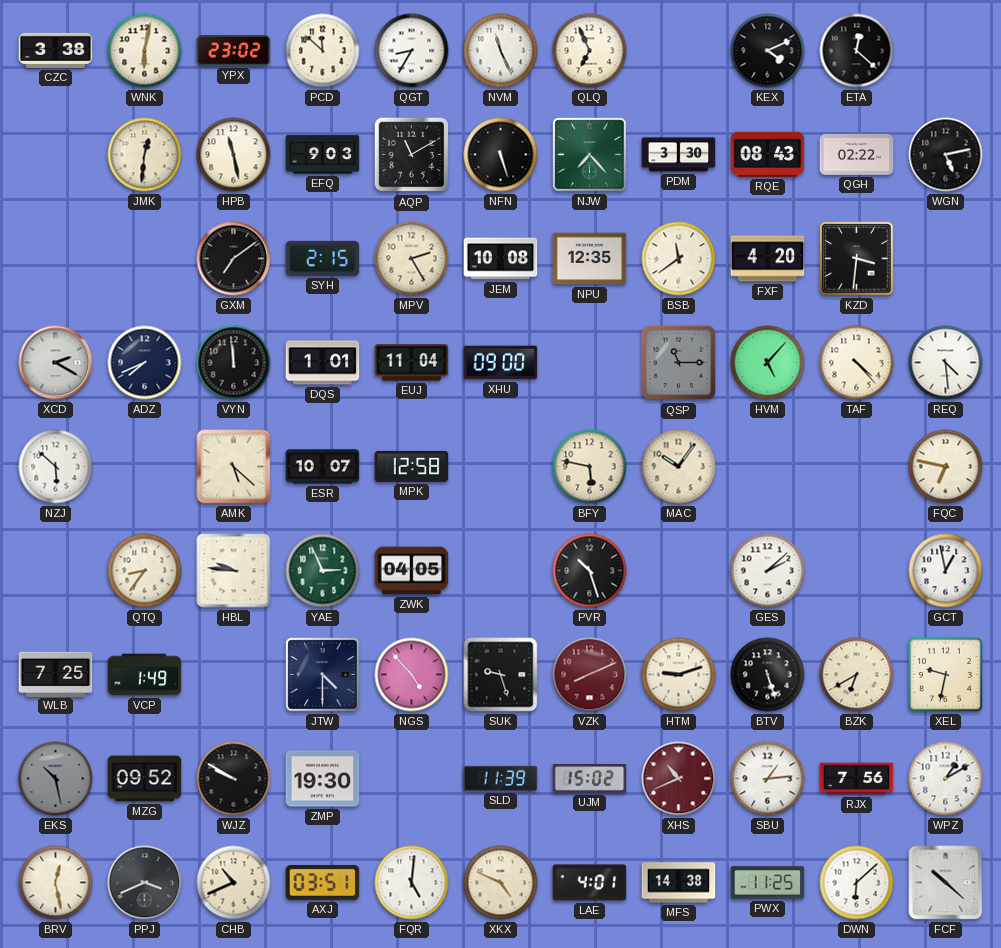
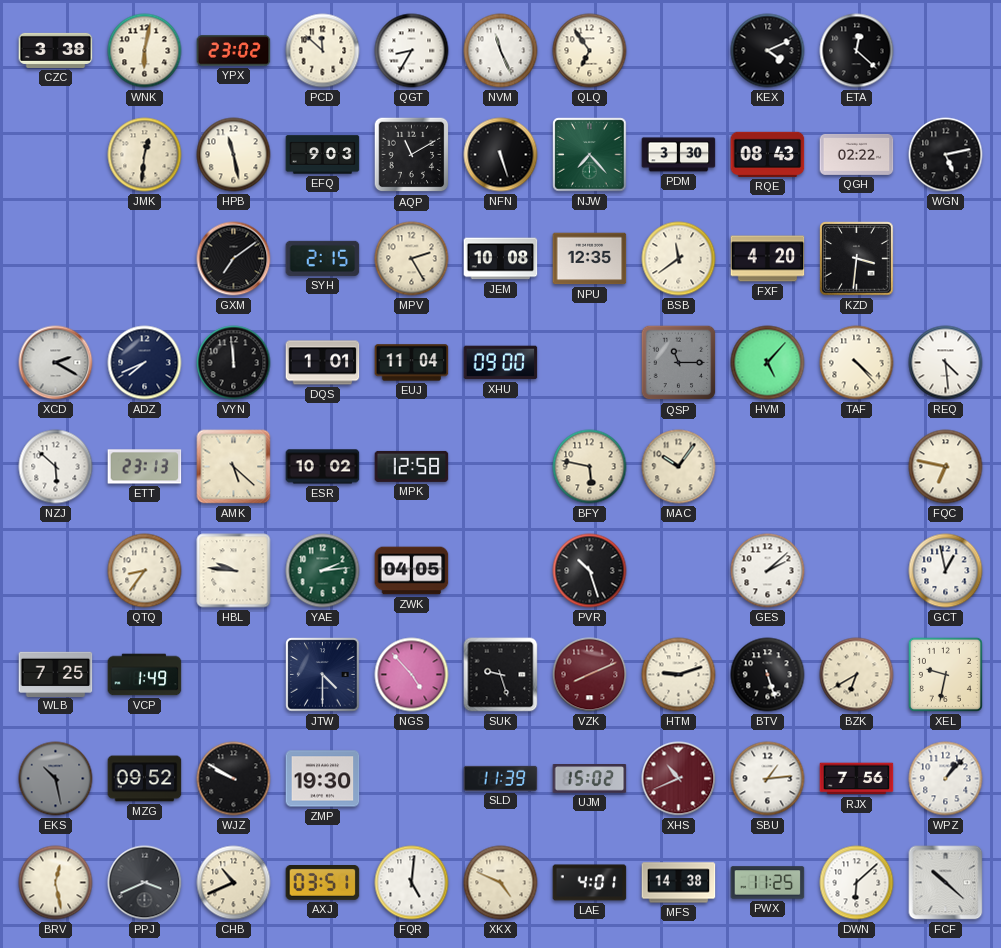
QLQ: 6:56 -> 6:54
ETT: none -> 23:13
ESR: 10:07 -> 10:02
YAE: 2:56 -> 2:14
WPZ: 1:10 -> 1:07
